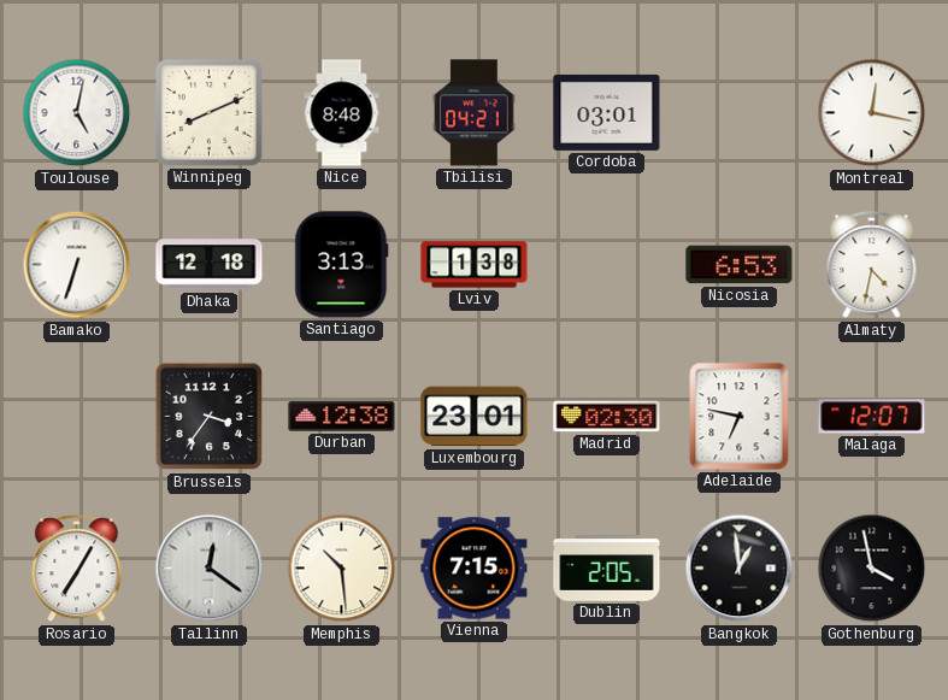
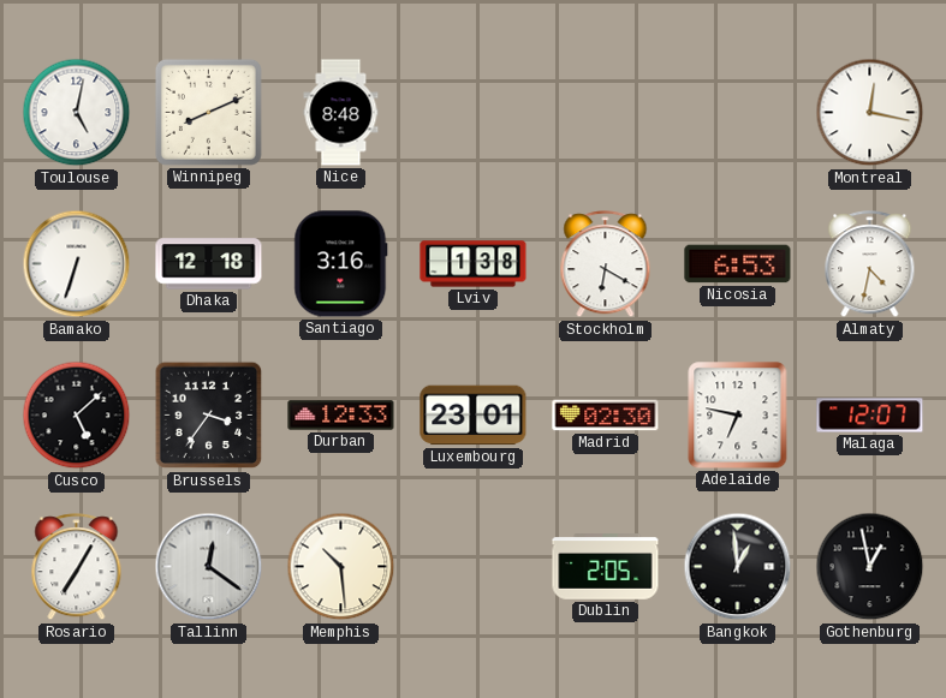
Tbilisi: 04:21 -> none
Cordoba: 03:01 -> none
Santiago: 3:13 -> 3:16
Stockholm: none -> 6:20
Cusco: none -> 5:08
Durban: 12:38 -> 12:33
Vienna: 7:15 -> none
Gothenburg: 3:58 -> 12:58
